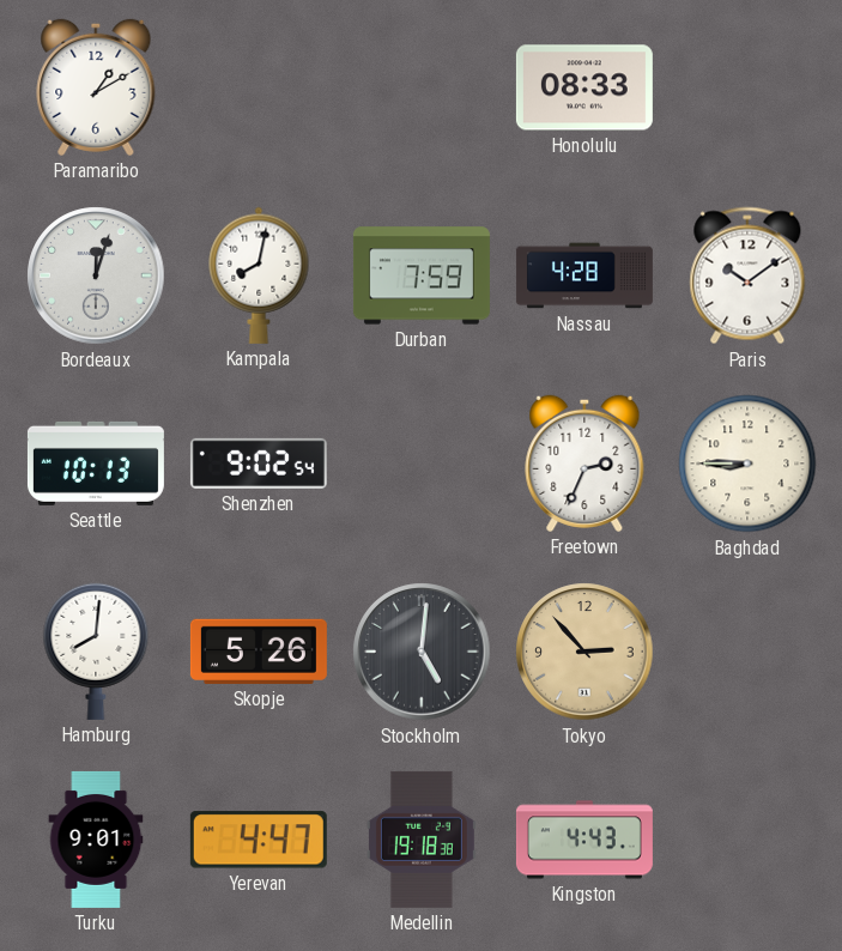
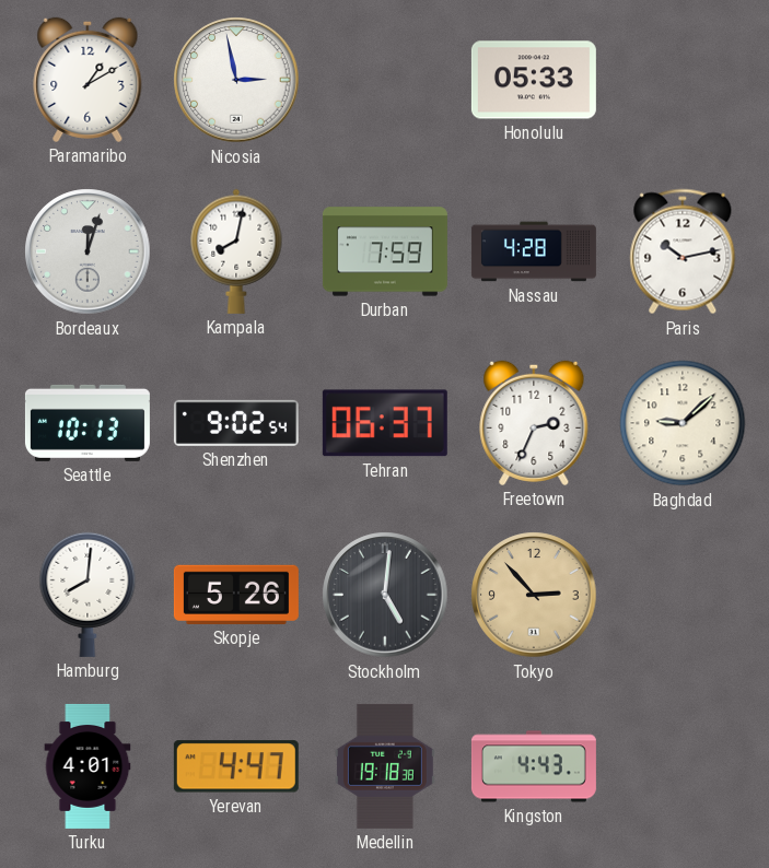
Nicosia: none -> 2:58
Honolulu: 08:33 -> 05:33
Paris: 10:09 -> 10:13
Tehran: none -> 06:37
Baghdad: 8:45 -> 9:08
Turku: 9:01 -> 4:01
